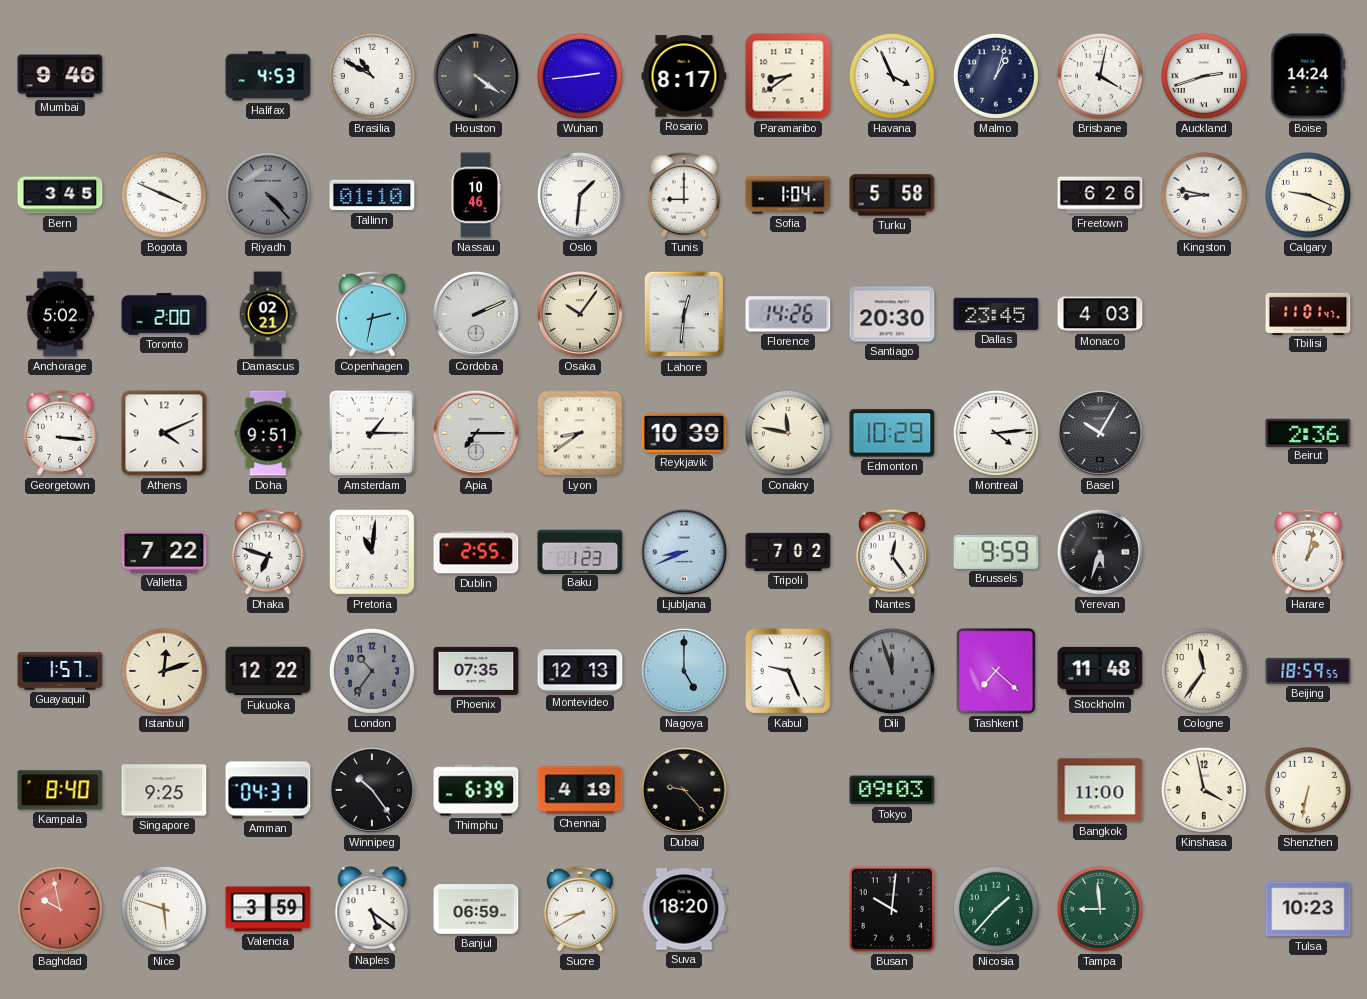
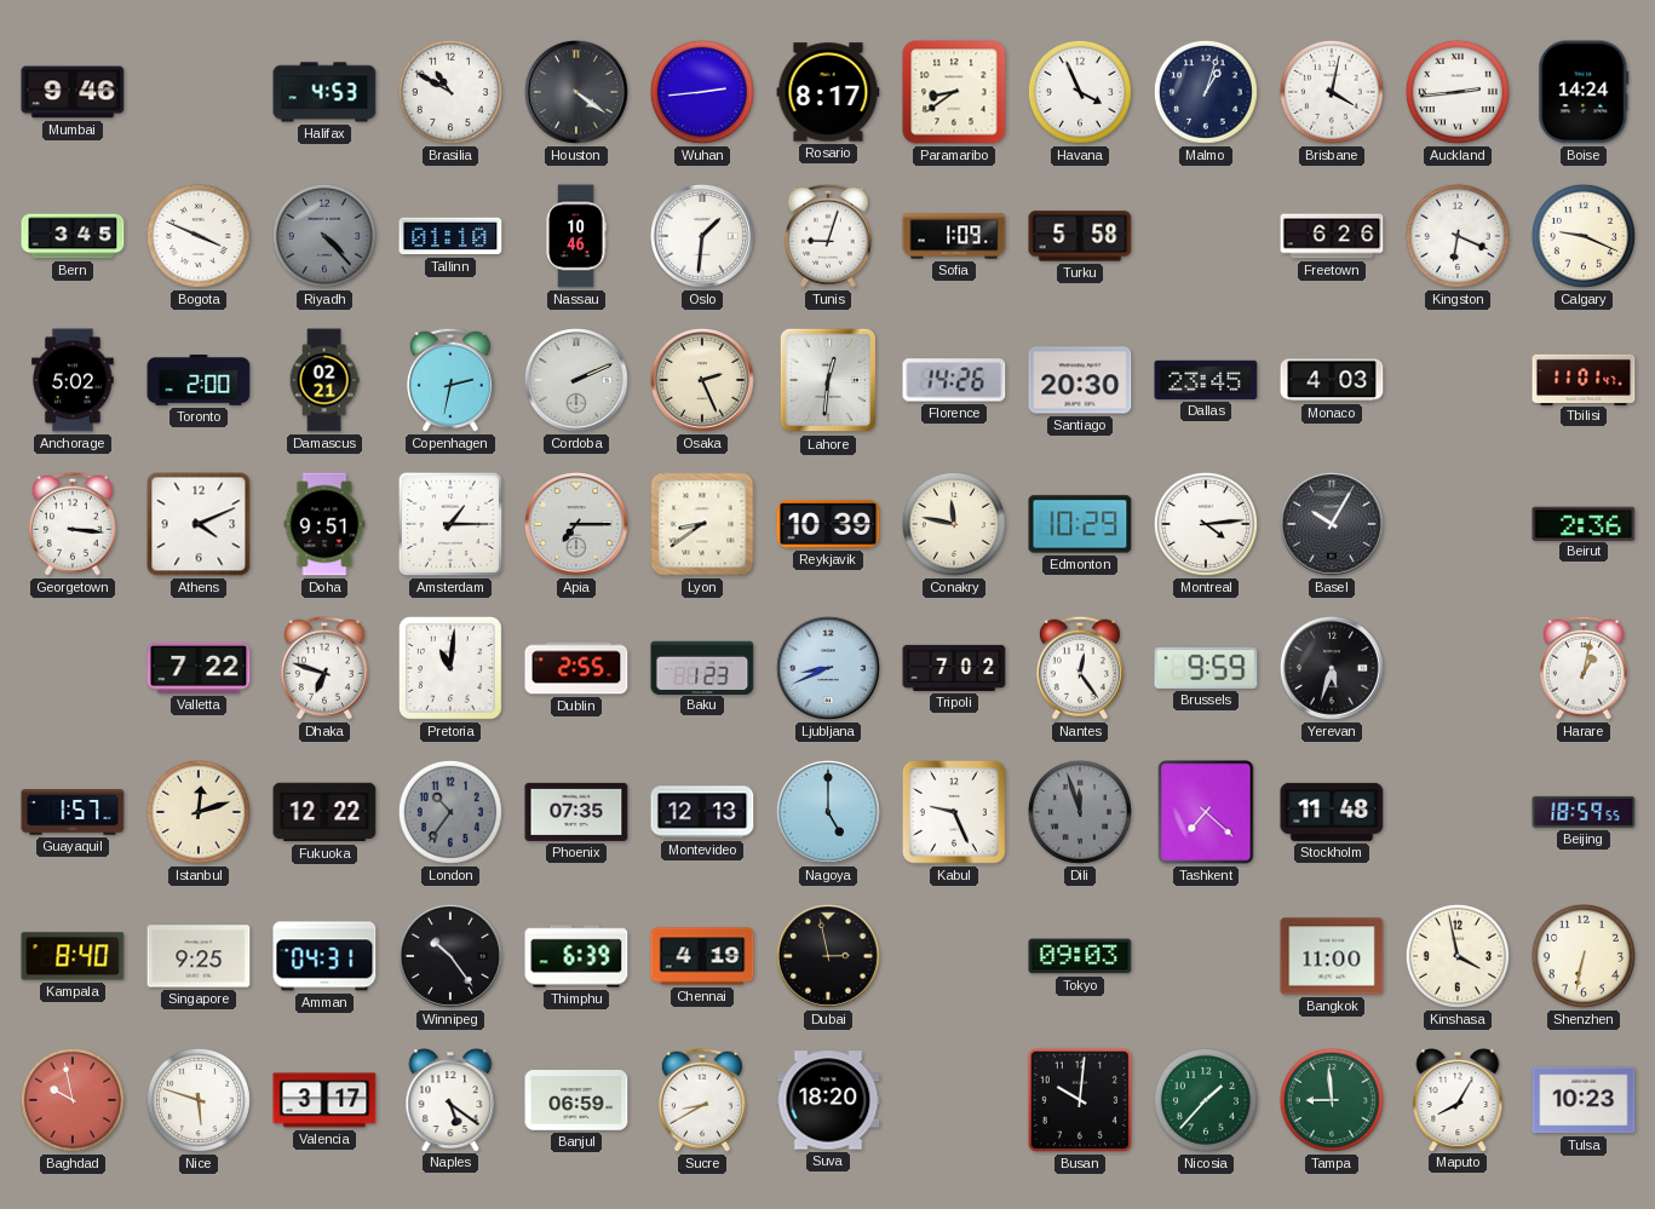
Auckland: 2:42 -> 2:44
Tunis: 9:00 -> 9:03
Sofia: 1:04 -> 1:09
Kingston: 8:47 -> 6:19
Osaka: 10:06 -> 2:26
Cologne: 11:36 -> none
Dubai: 9:23 -> 2:58
Valencia: 3:59 -> 3:17
Maputo: none -> 8:05
